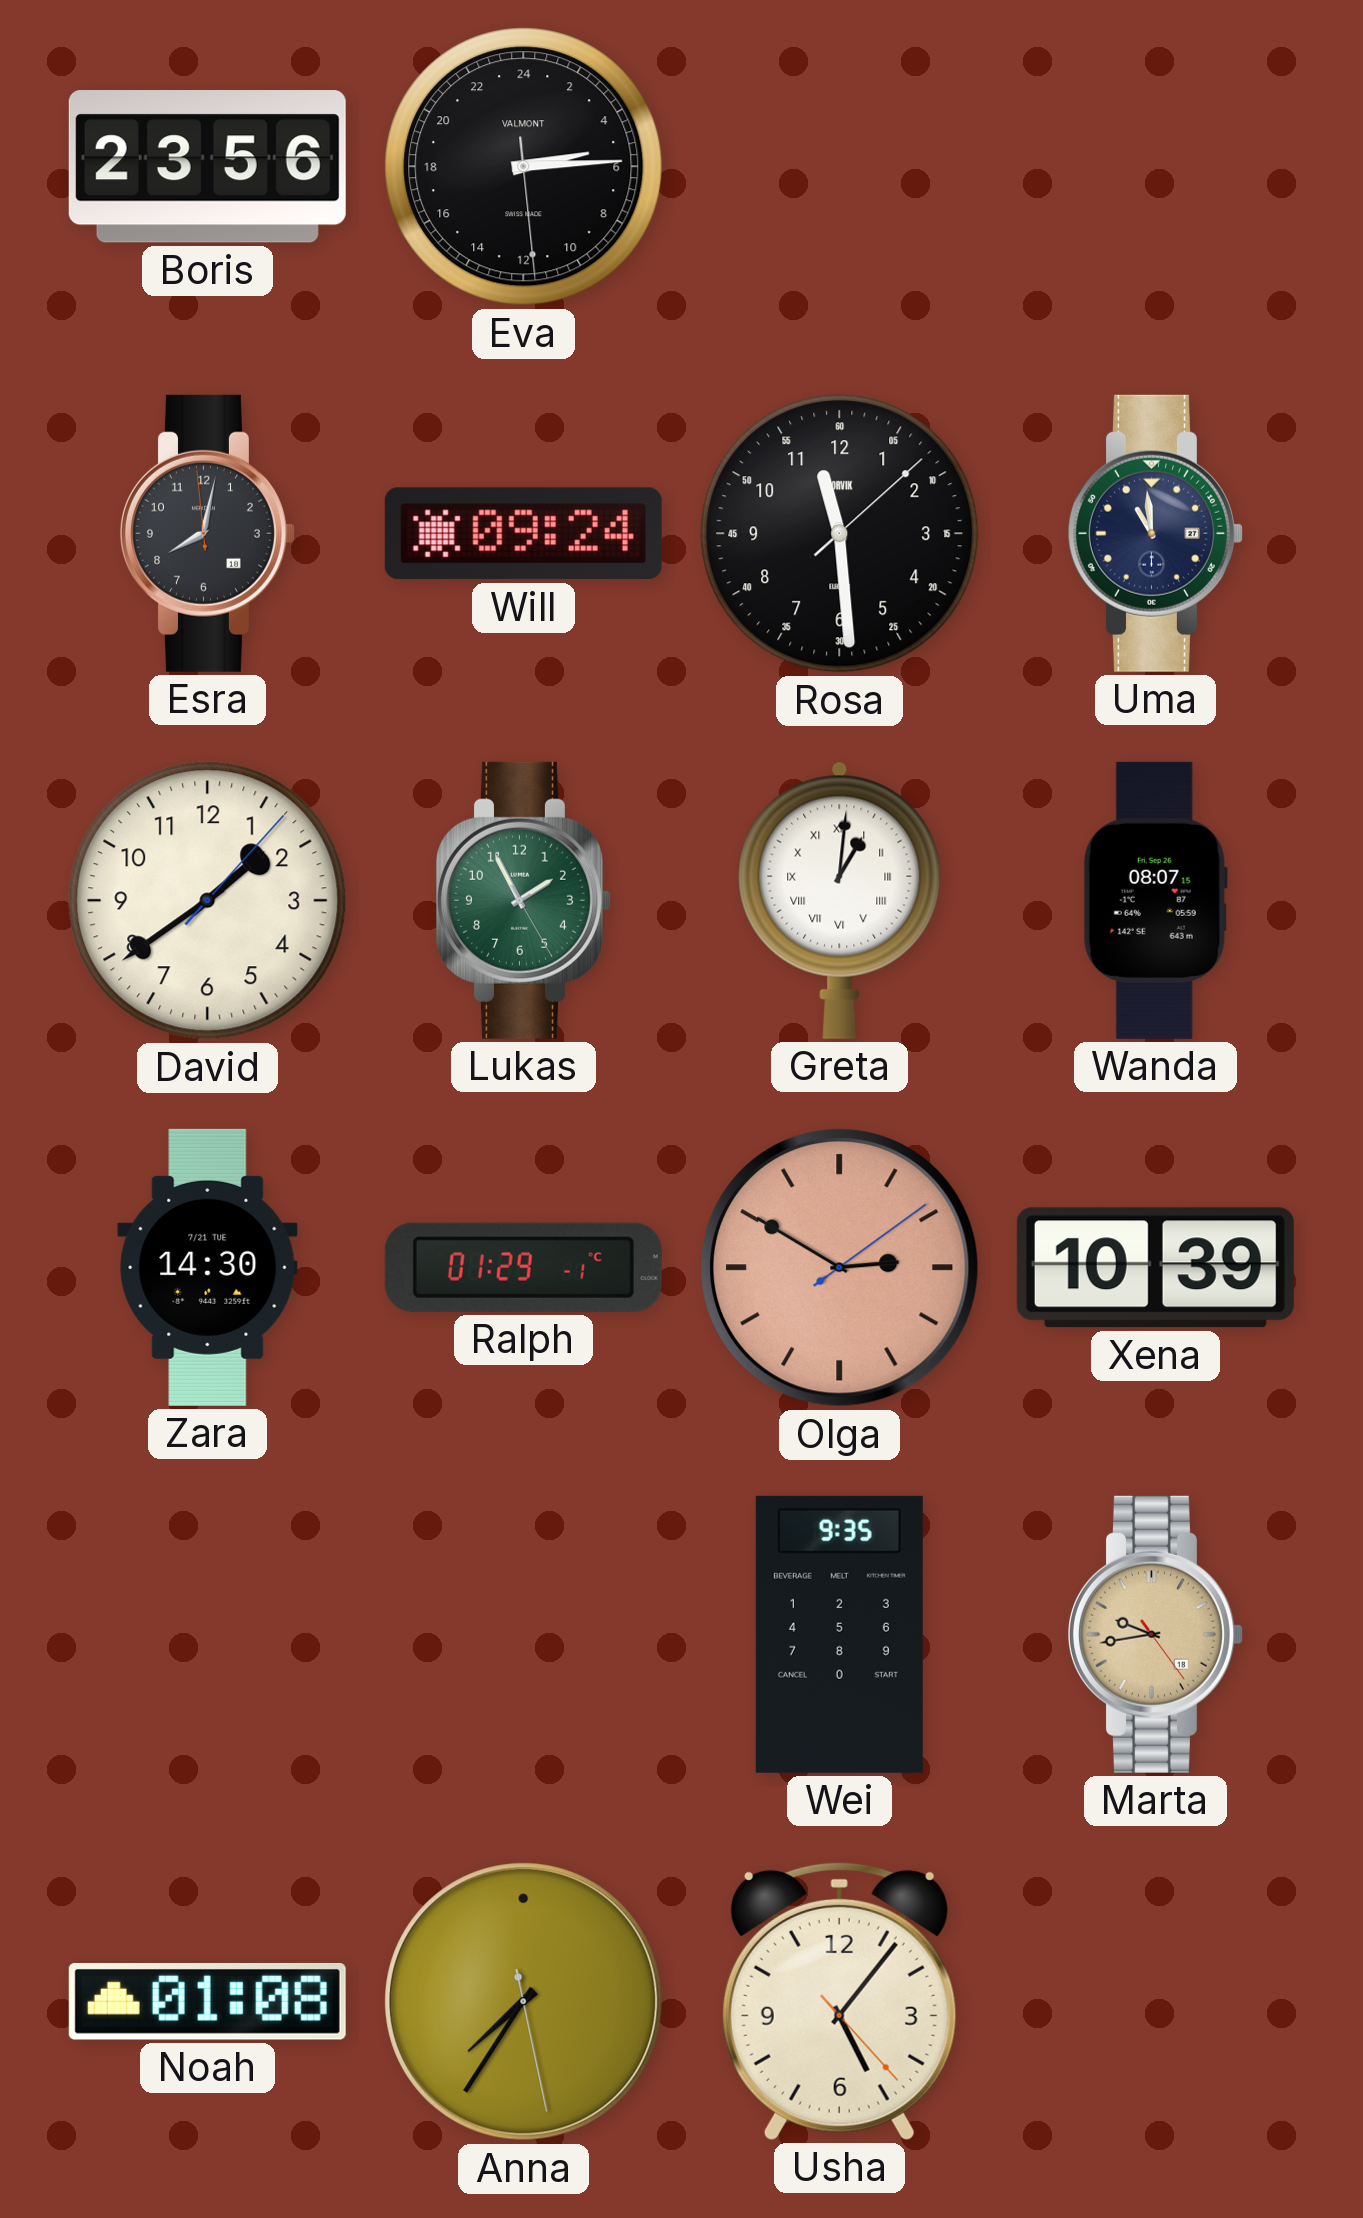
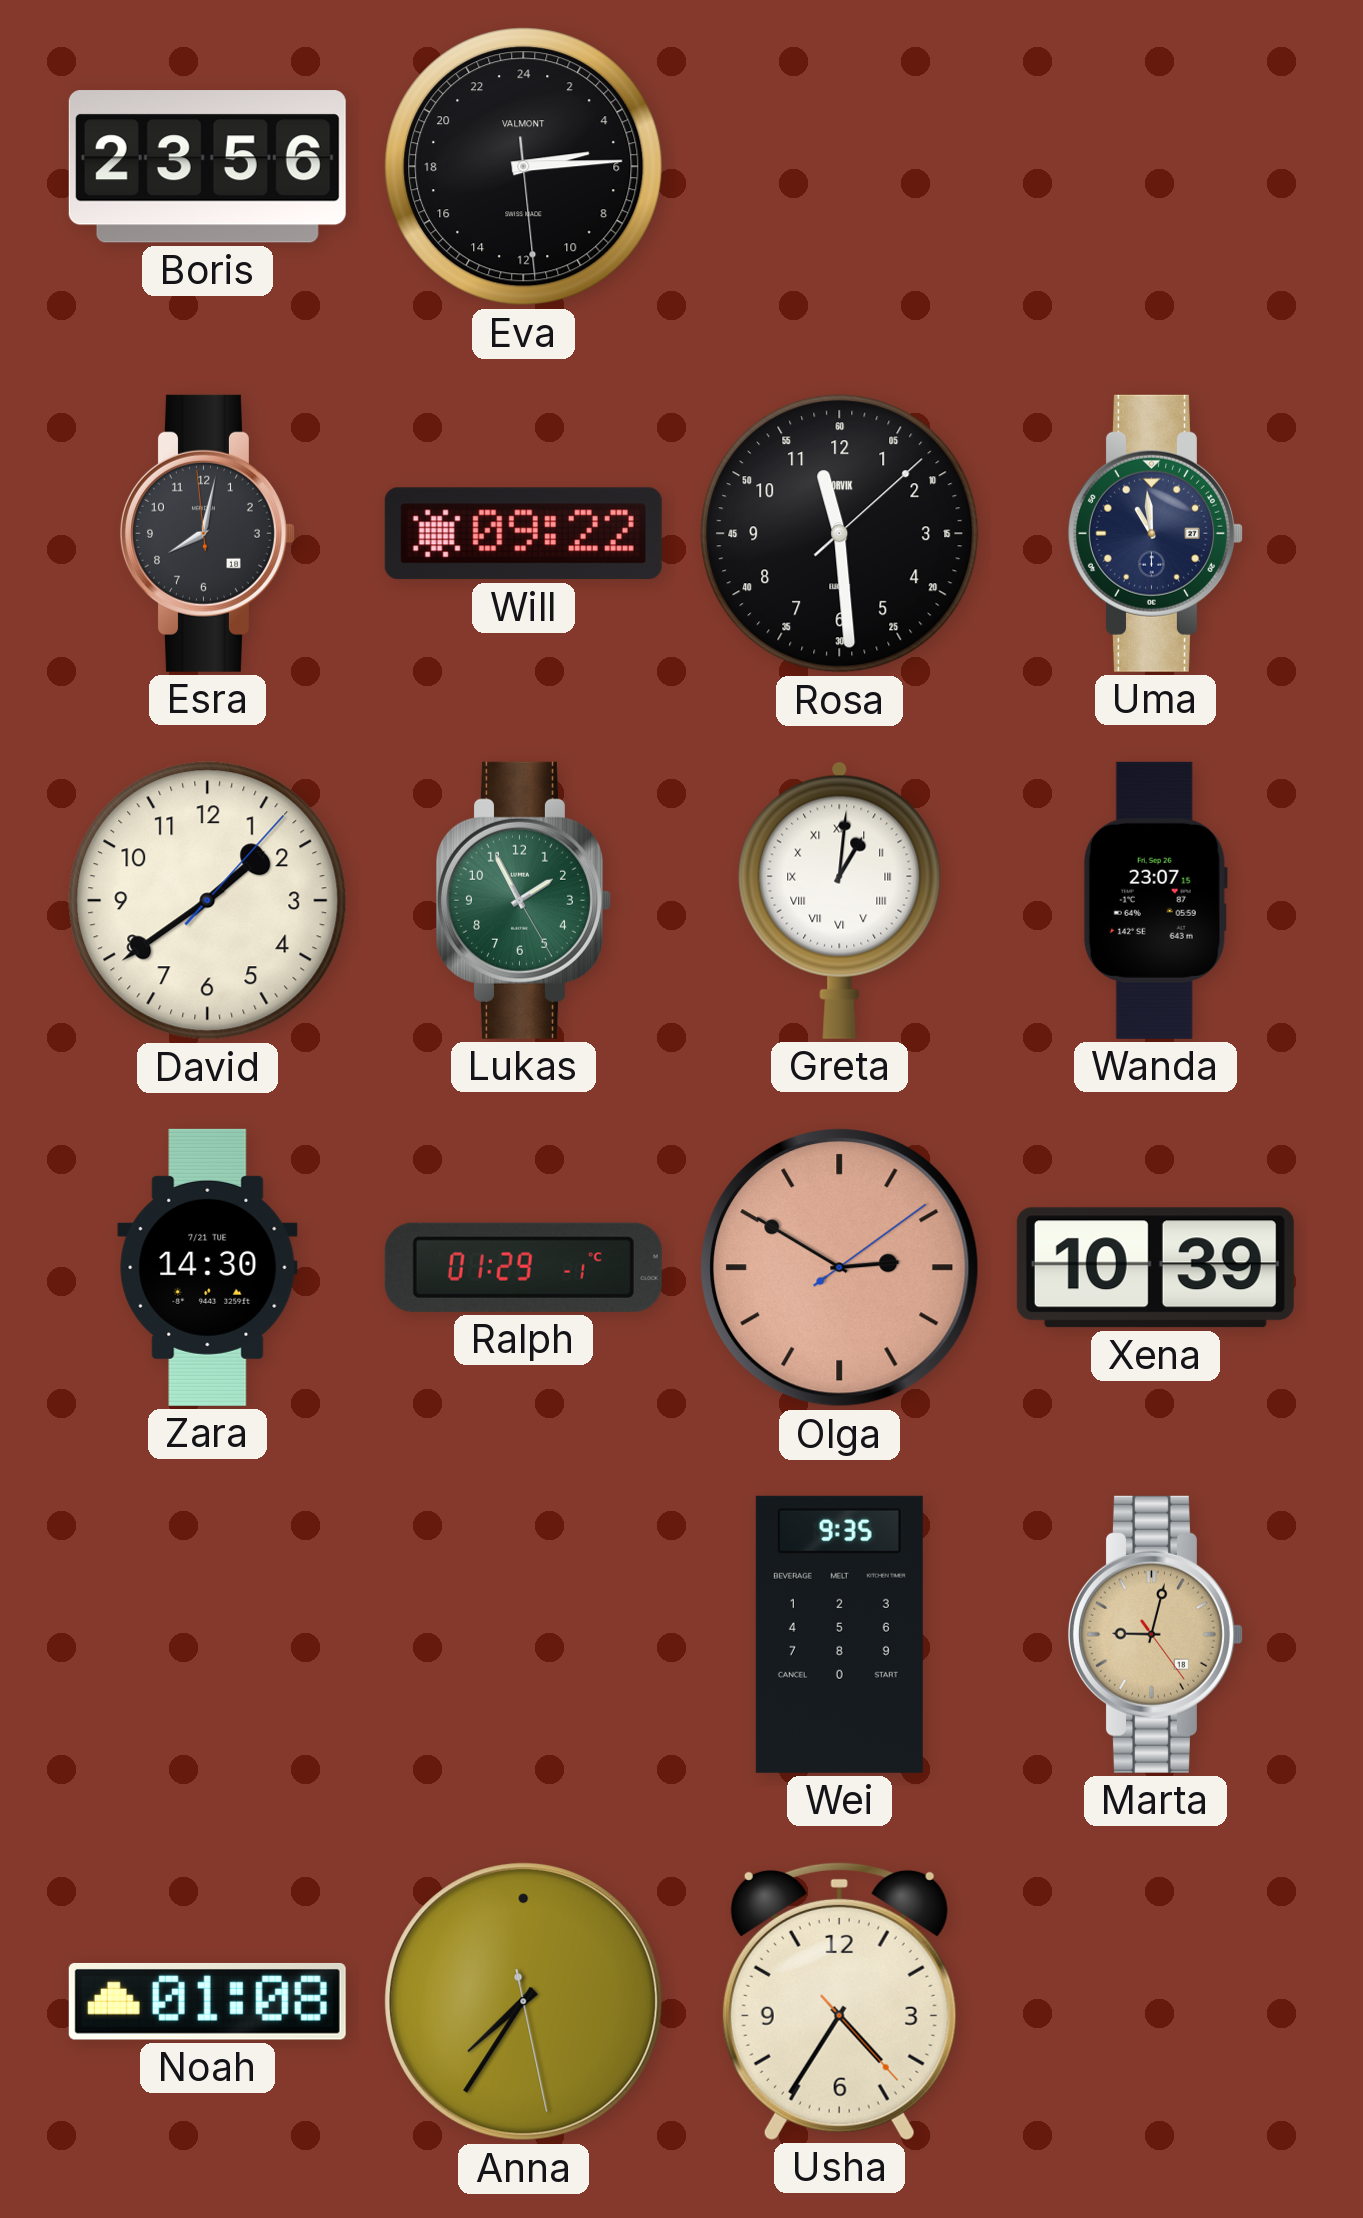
Will: 09:24 -> 09:22
Wanda: 08:07 -> 23:07
Marta: 9:43 -> 9:02
Usha: 5:06 -> 4:35
